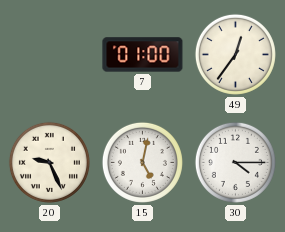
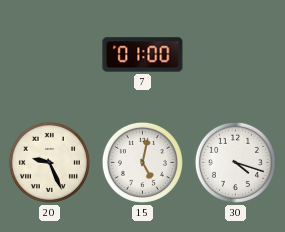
49: 12:36 -> none
30: 4:15 -> 4:18
